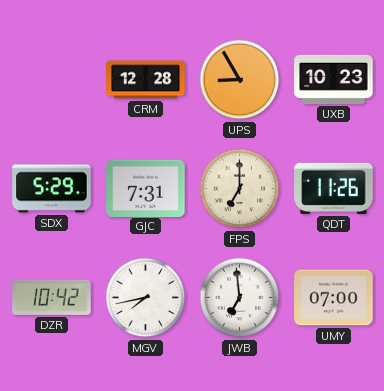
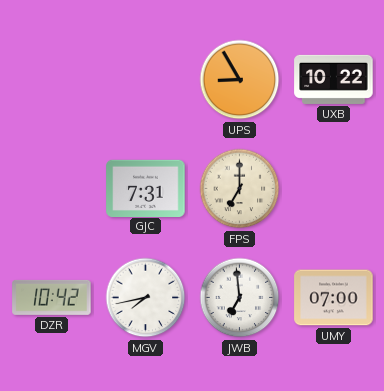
CRM: 12:28 -> none
UXB: 10:23 -> 10:22
SDX: 5:29 -> none
QDT: 11:26 -> none
